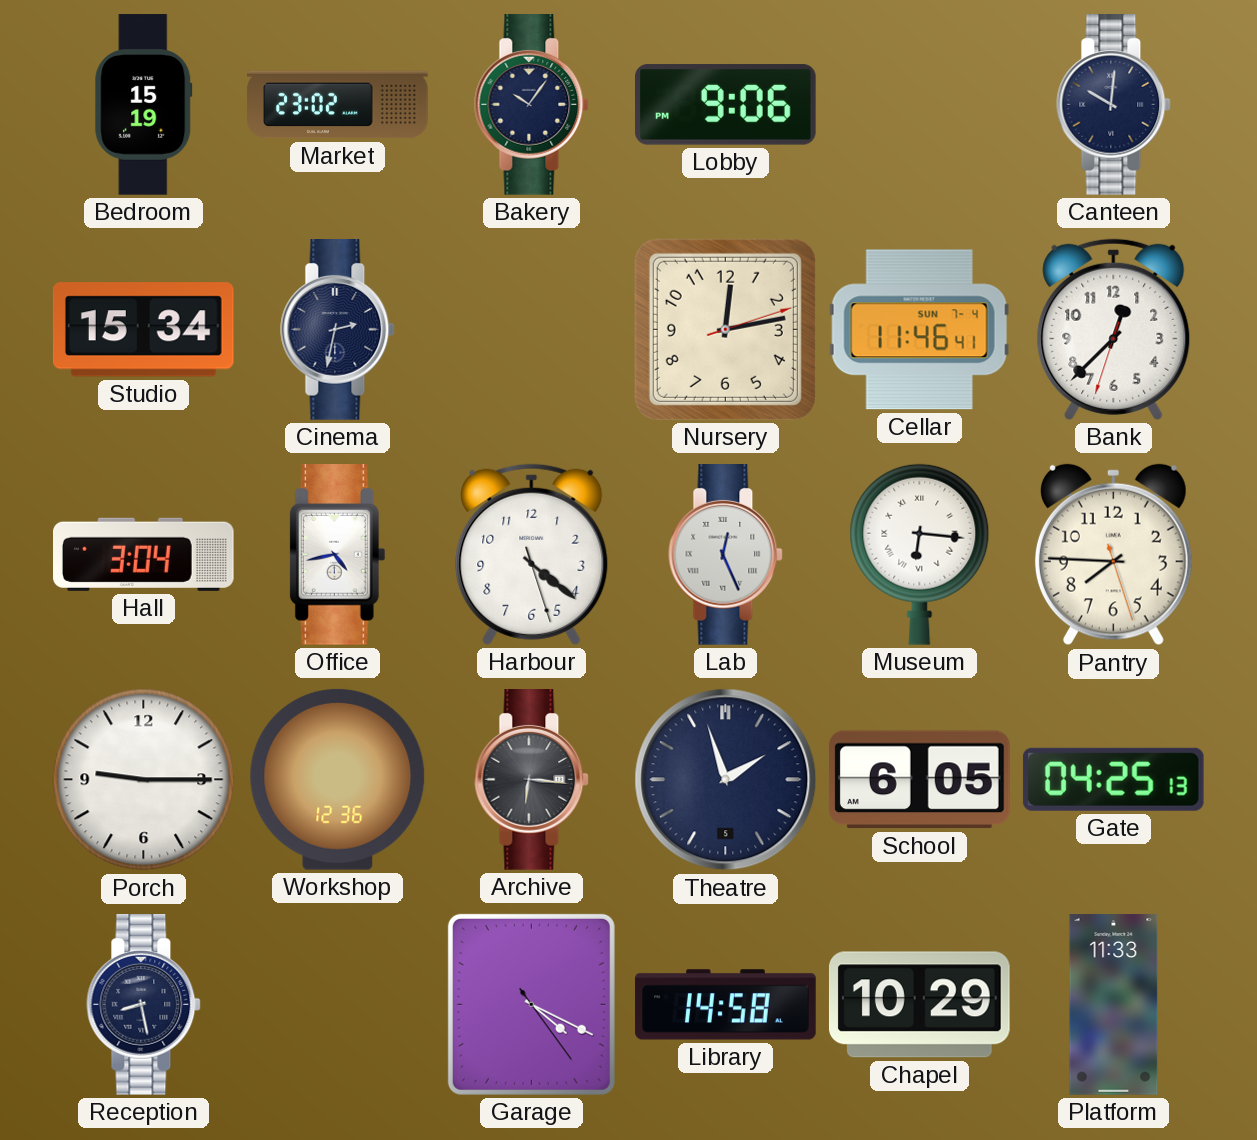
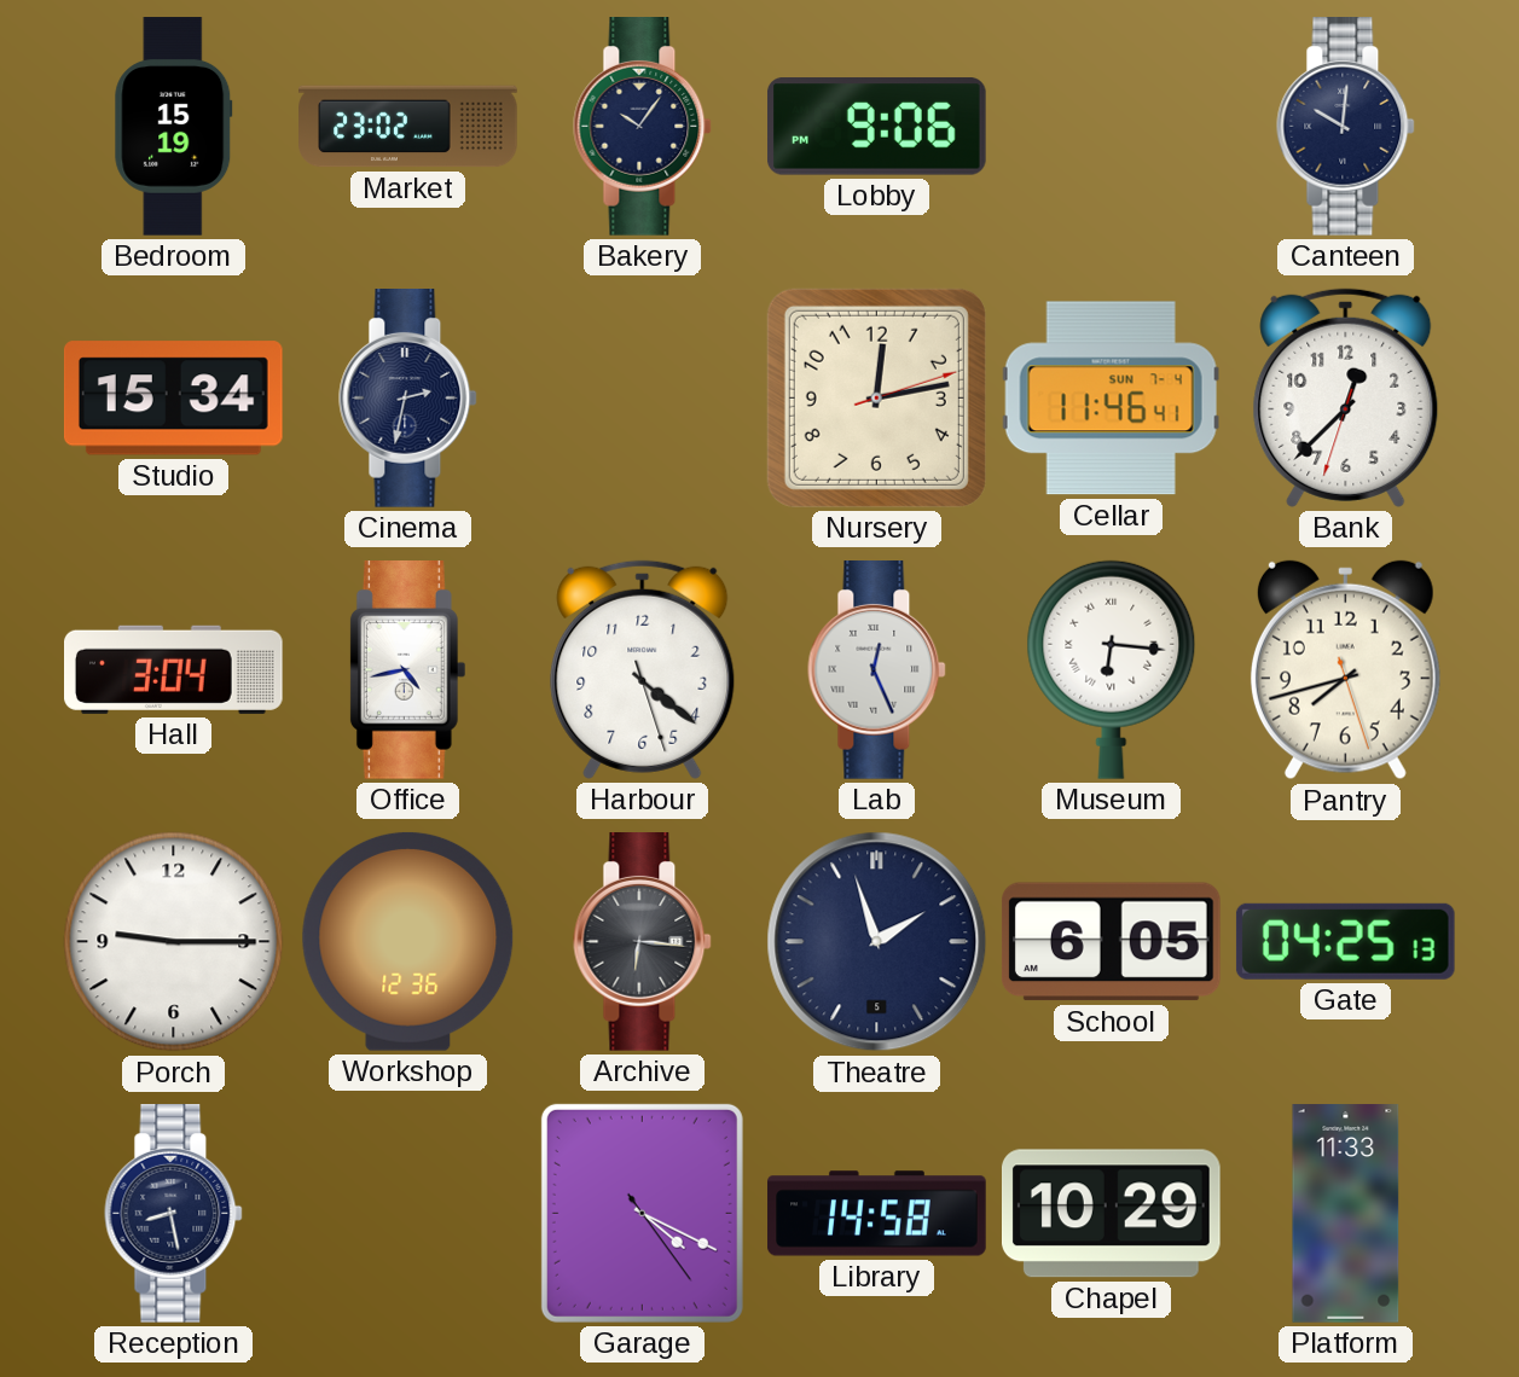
Pantry: 7:45 -> 7:42
